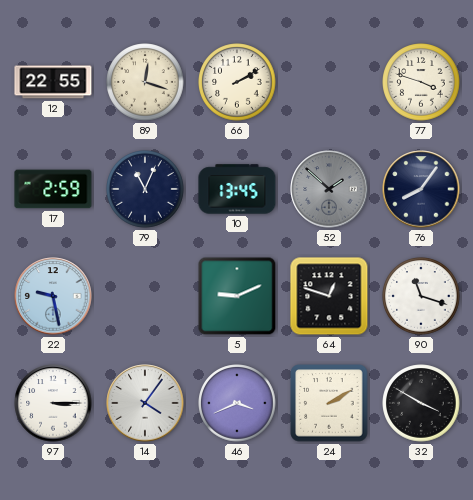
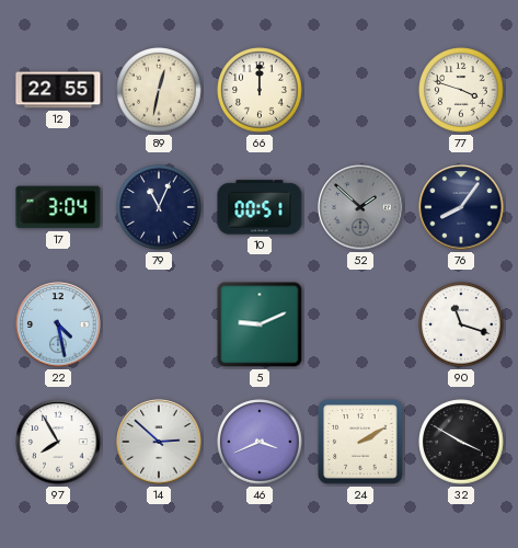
89: 12:18 -> 12:32
66: 2:10 -> 12:00
17: 2:59 -> 3:04
10: 13:45 -> 00:51
22: 9:28 -> 4:28
64: 12:48 -> none
97: 3:15 -> 7:55
14: 4:06 -> 2:52
